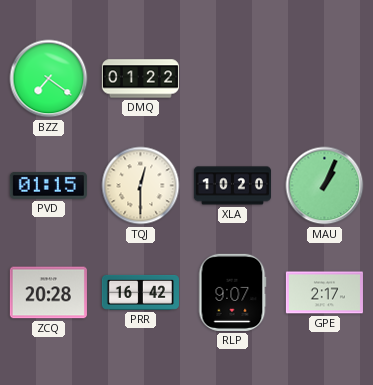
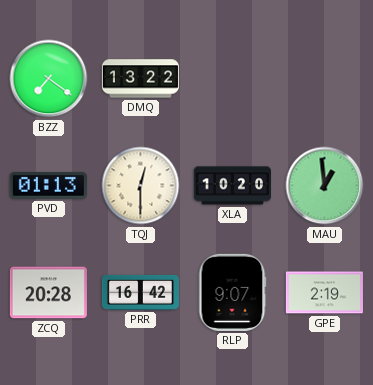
DMQ: 01:22 -> 13:22
PVD: 01:15 -> 01:13
MAU: 1:04 -> 12:59
GPE: 2:17 -> 2:19
